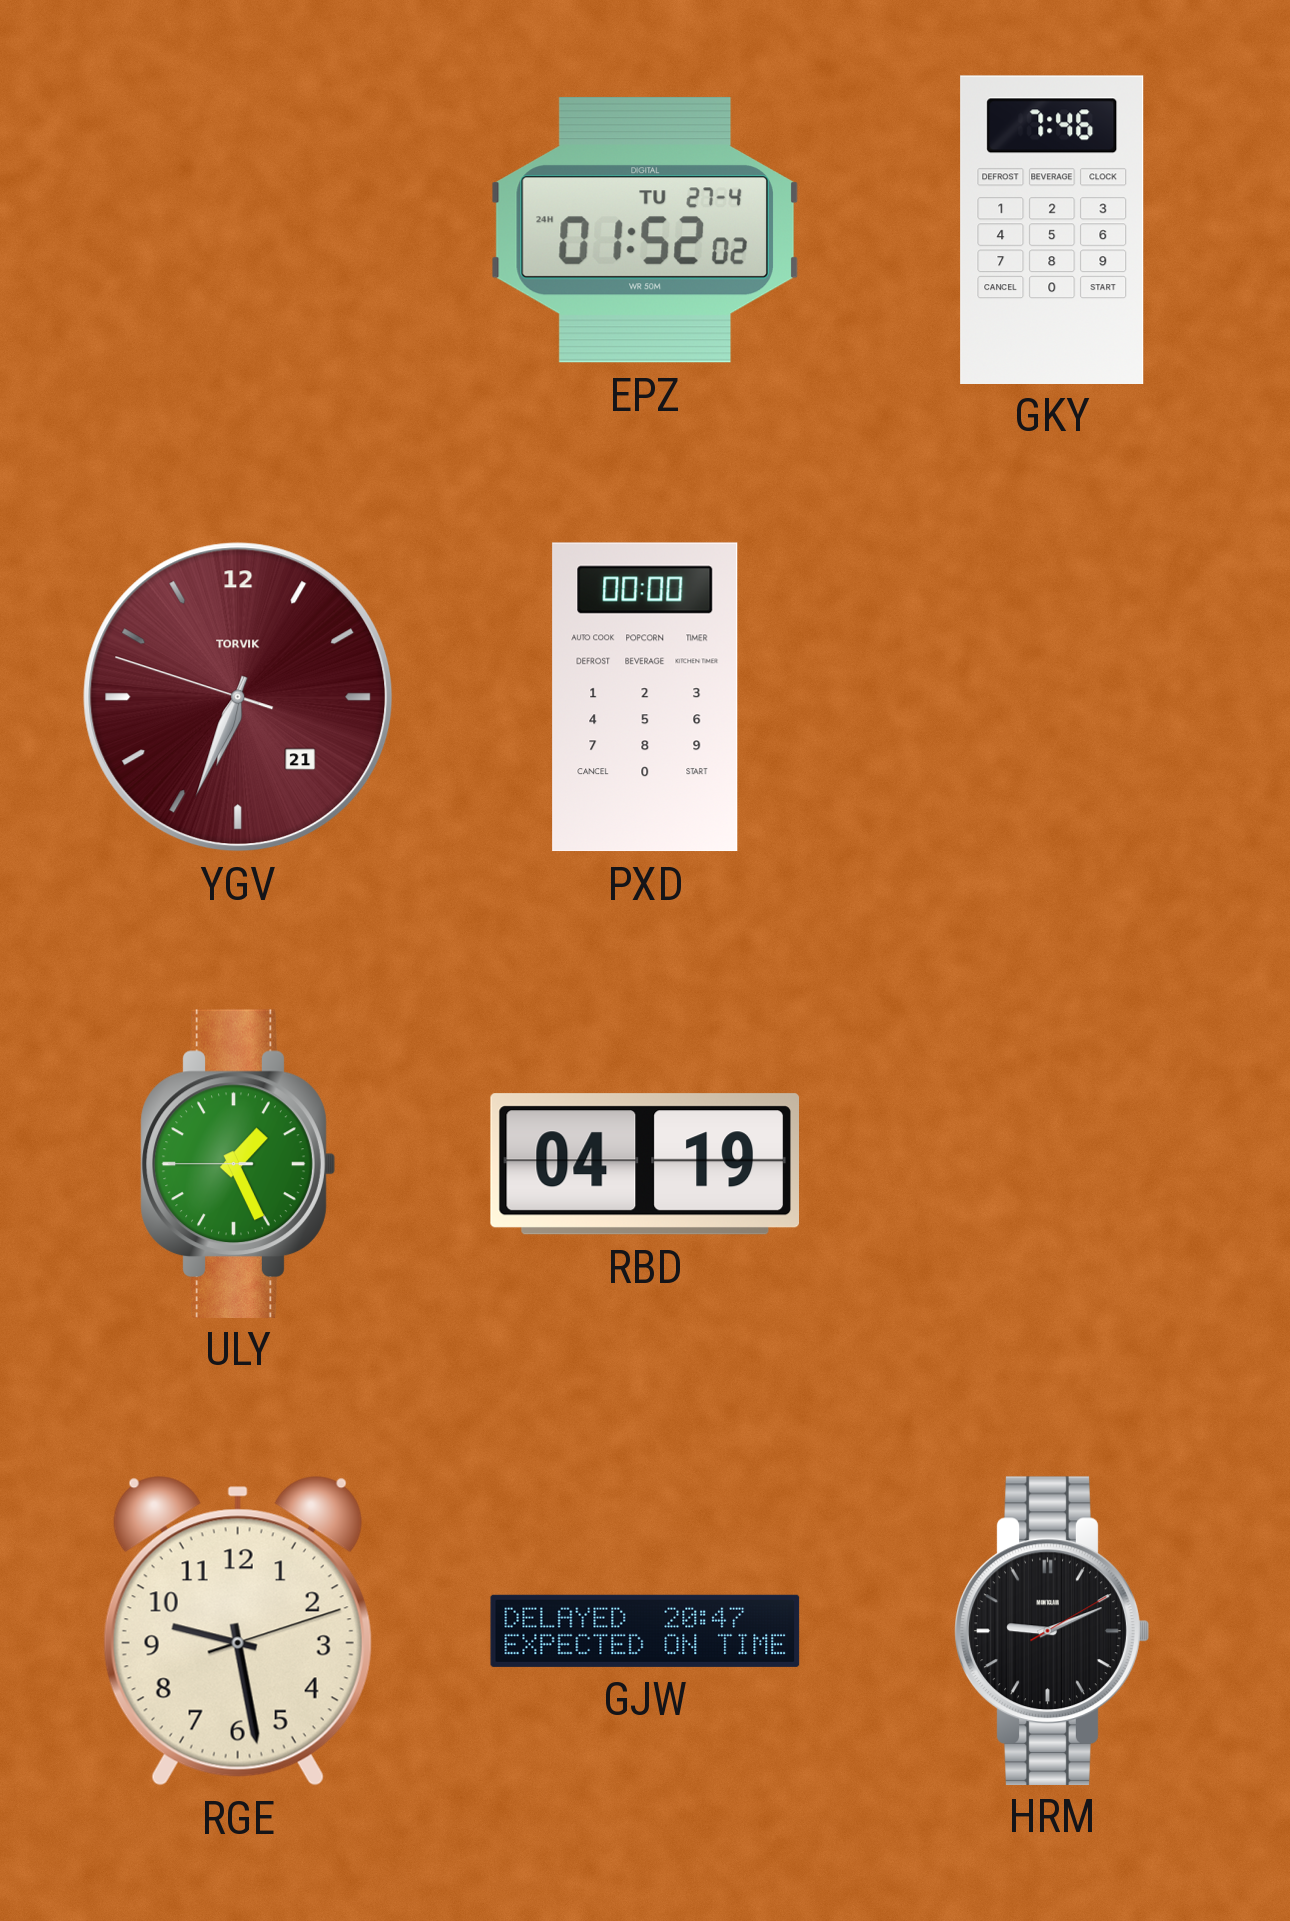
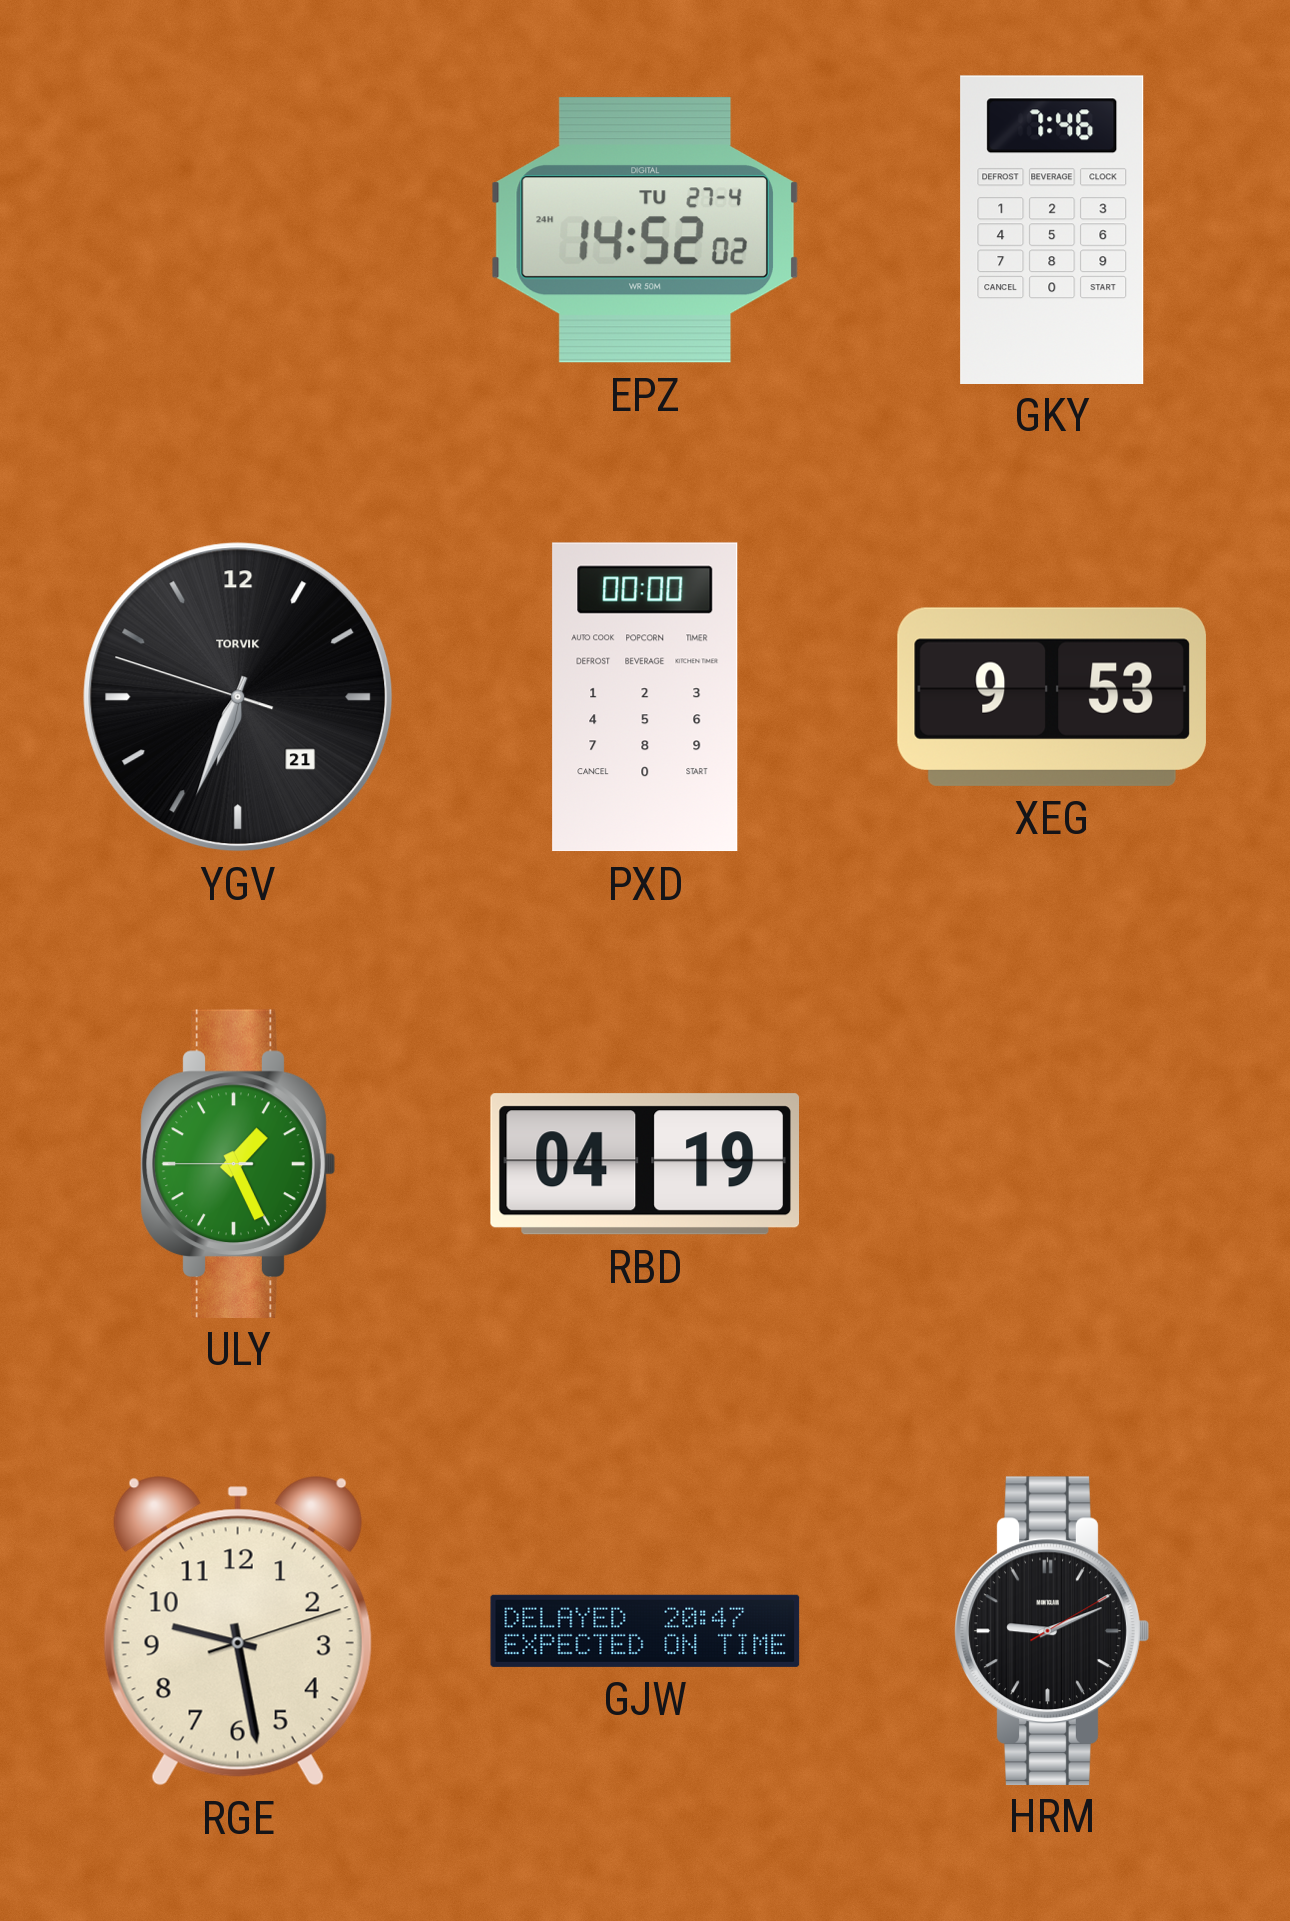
EPZ: 01:52 -> 14:52
YGV dial: burgundy -> black
XEG: none -> 9:53
